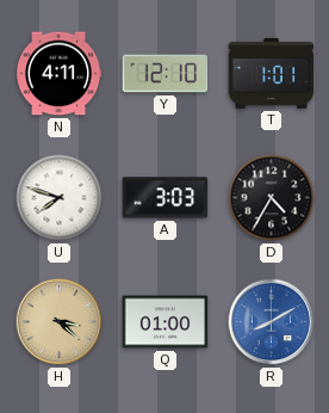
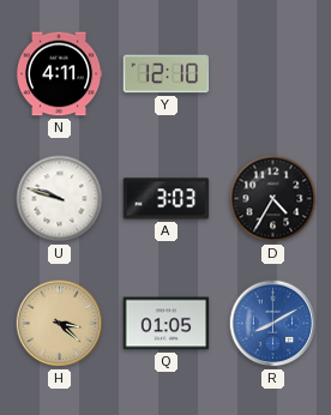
T: 1:01 -> none
U: 7:48 -> 9:48
Q: 01:00 -> 01:05
